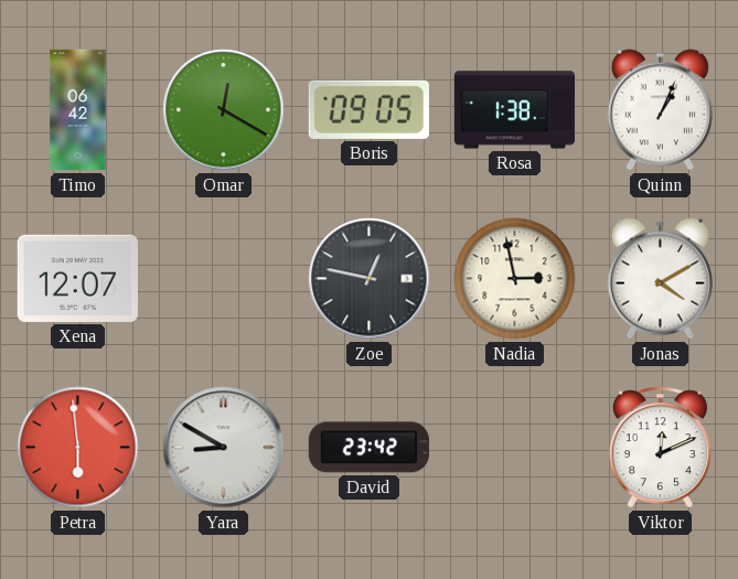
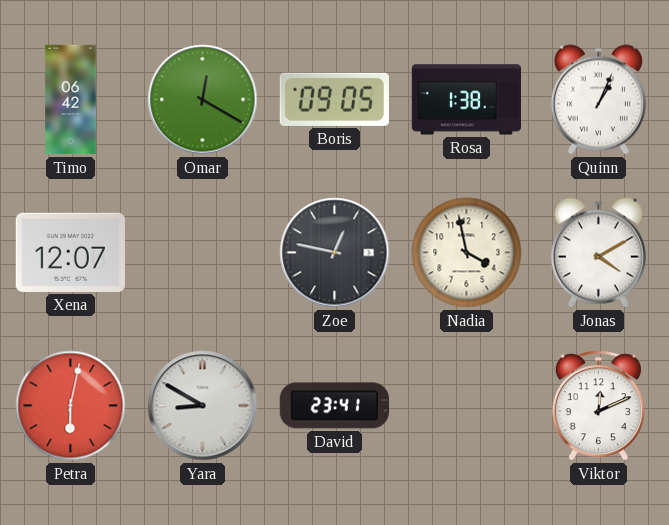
Nadia: 2:58 -> 3:58
Petra: 5:59 -> 6:02
David: 23:42 -> 23:41
